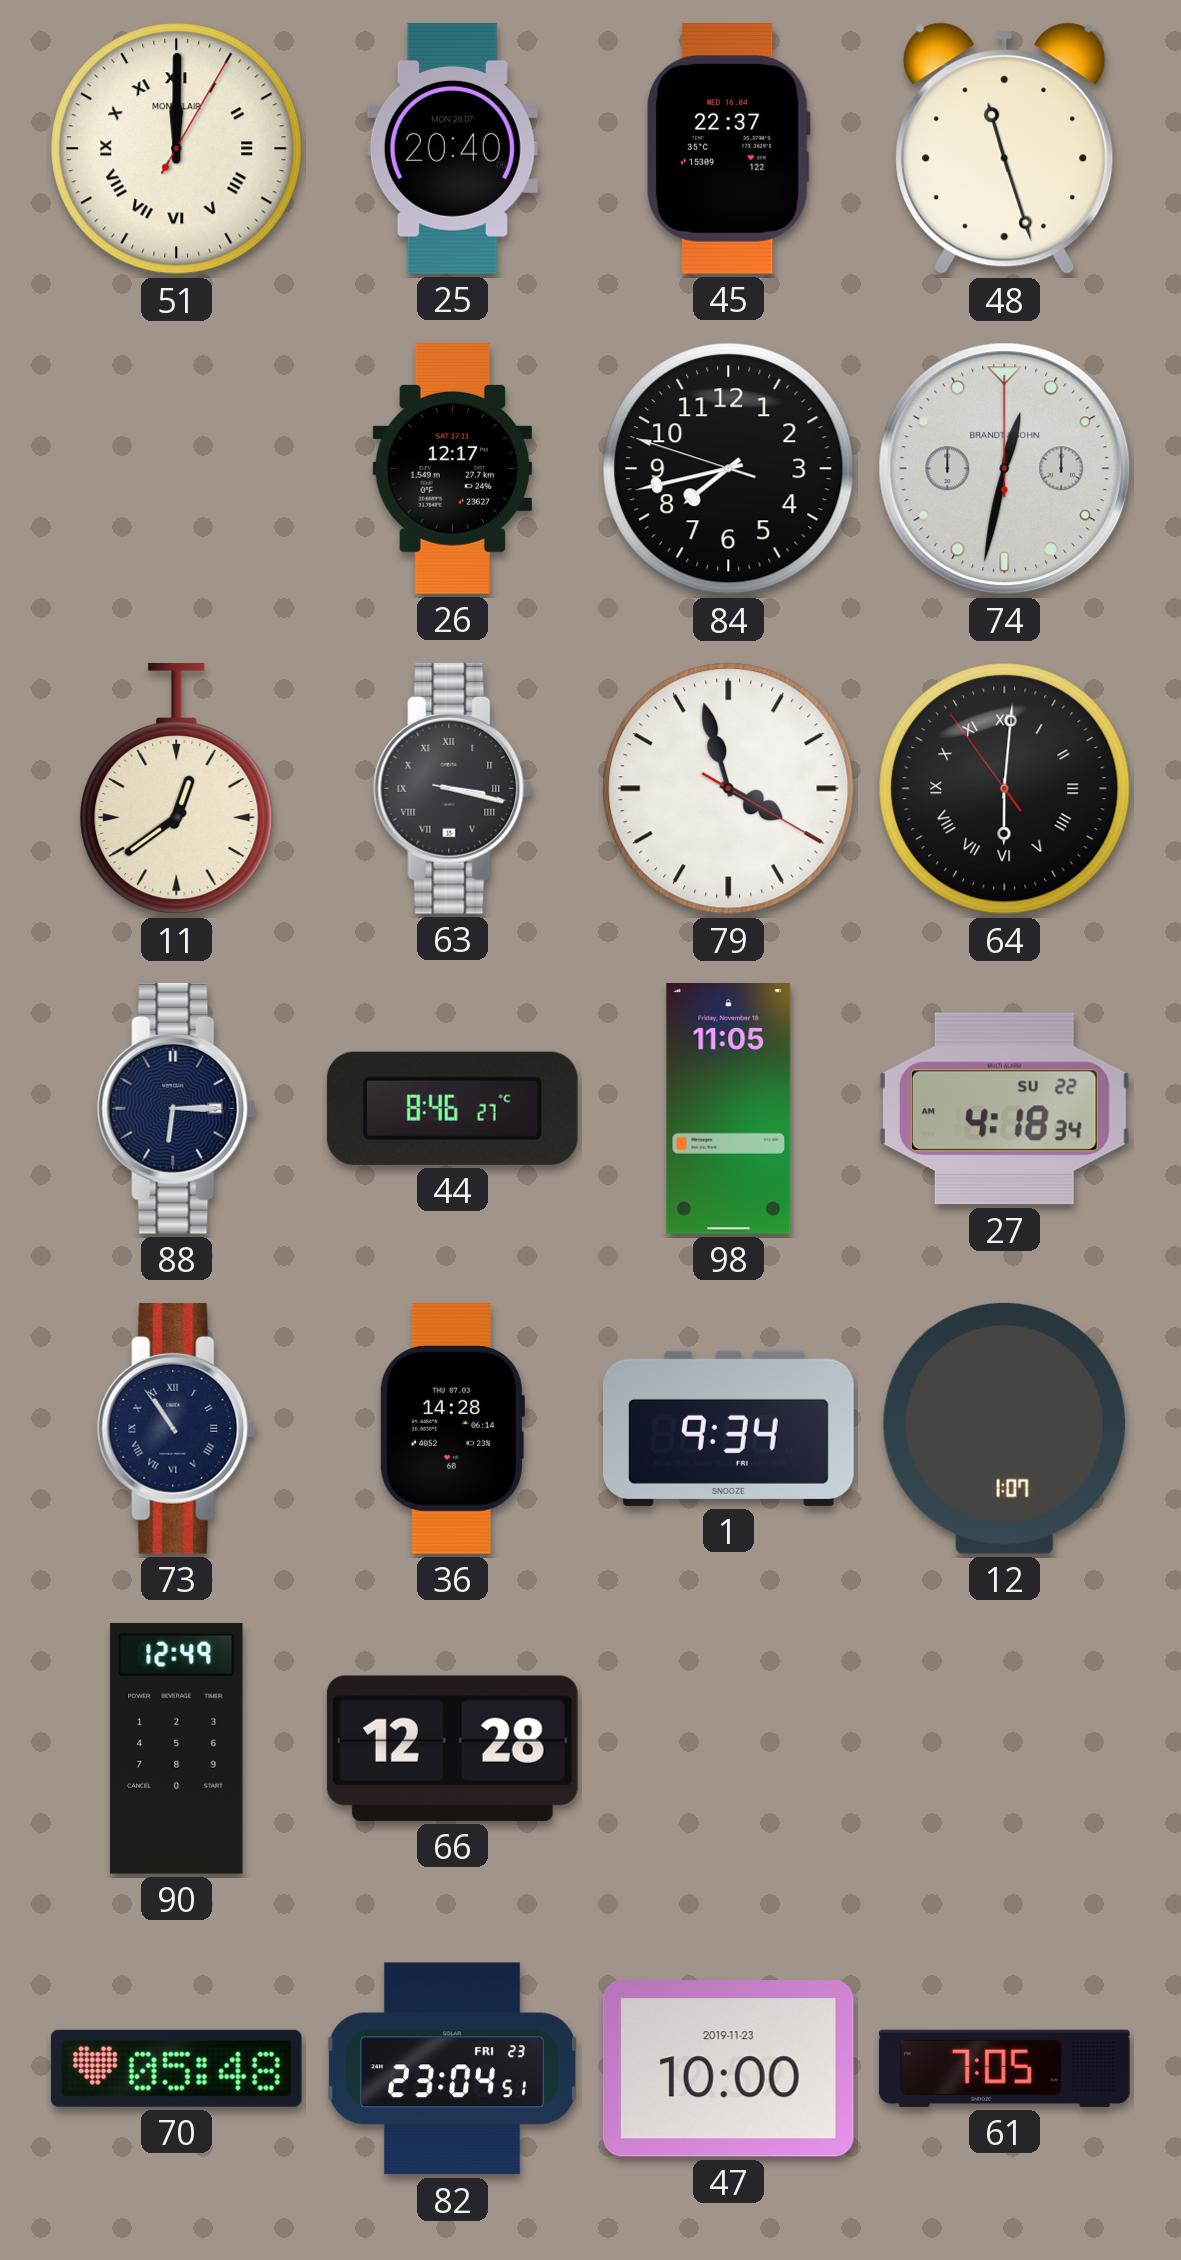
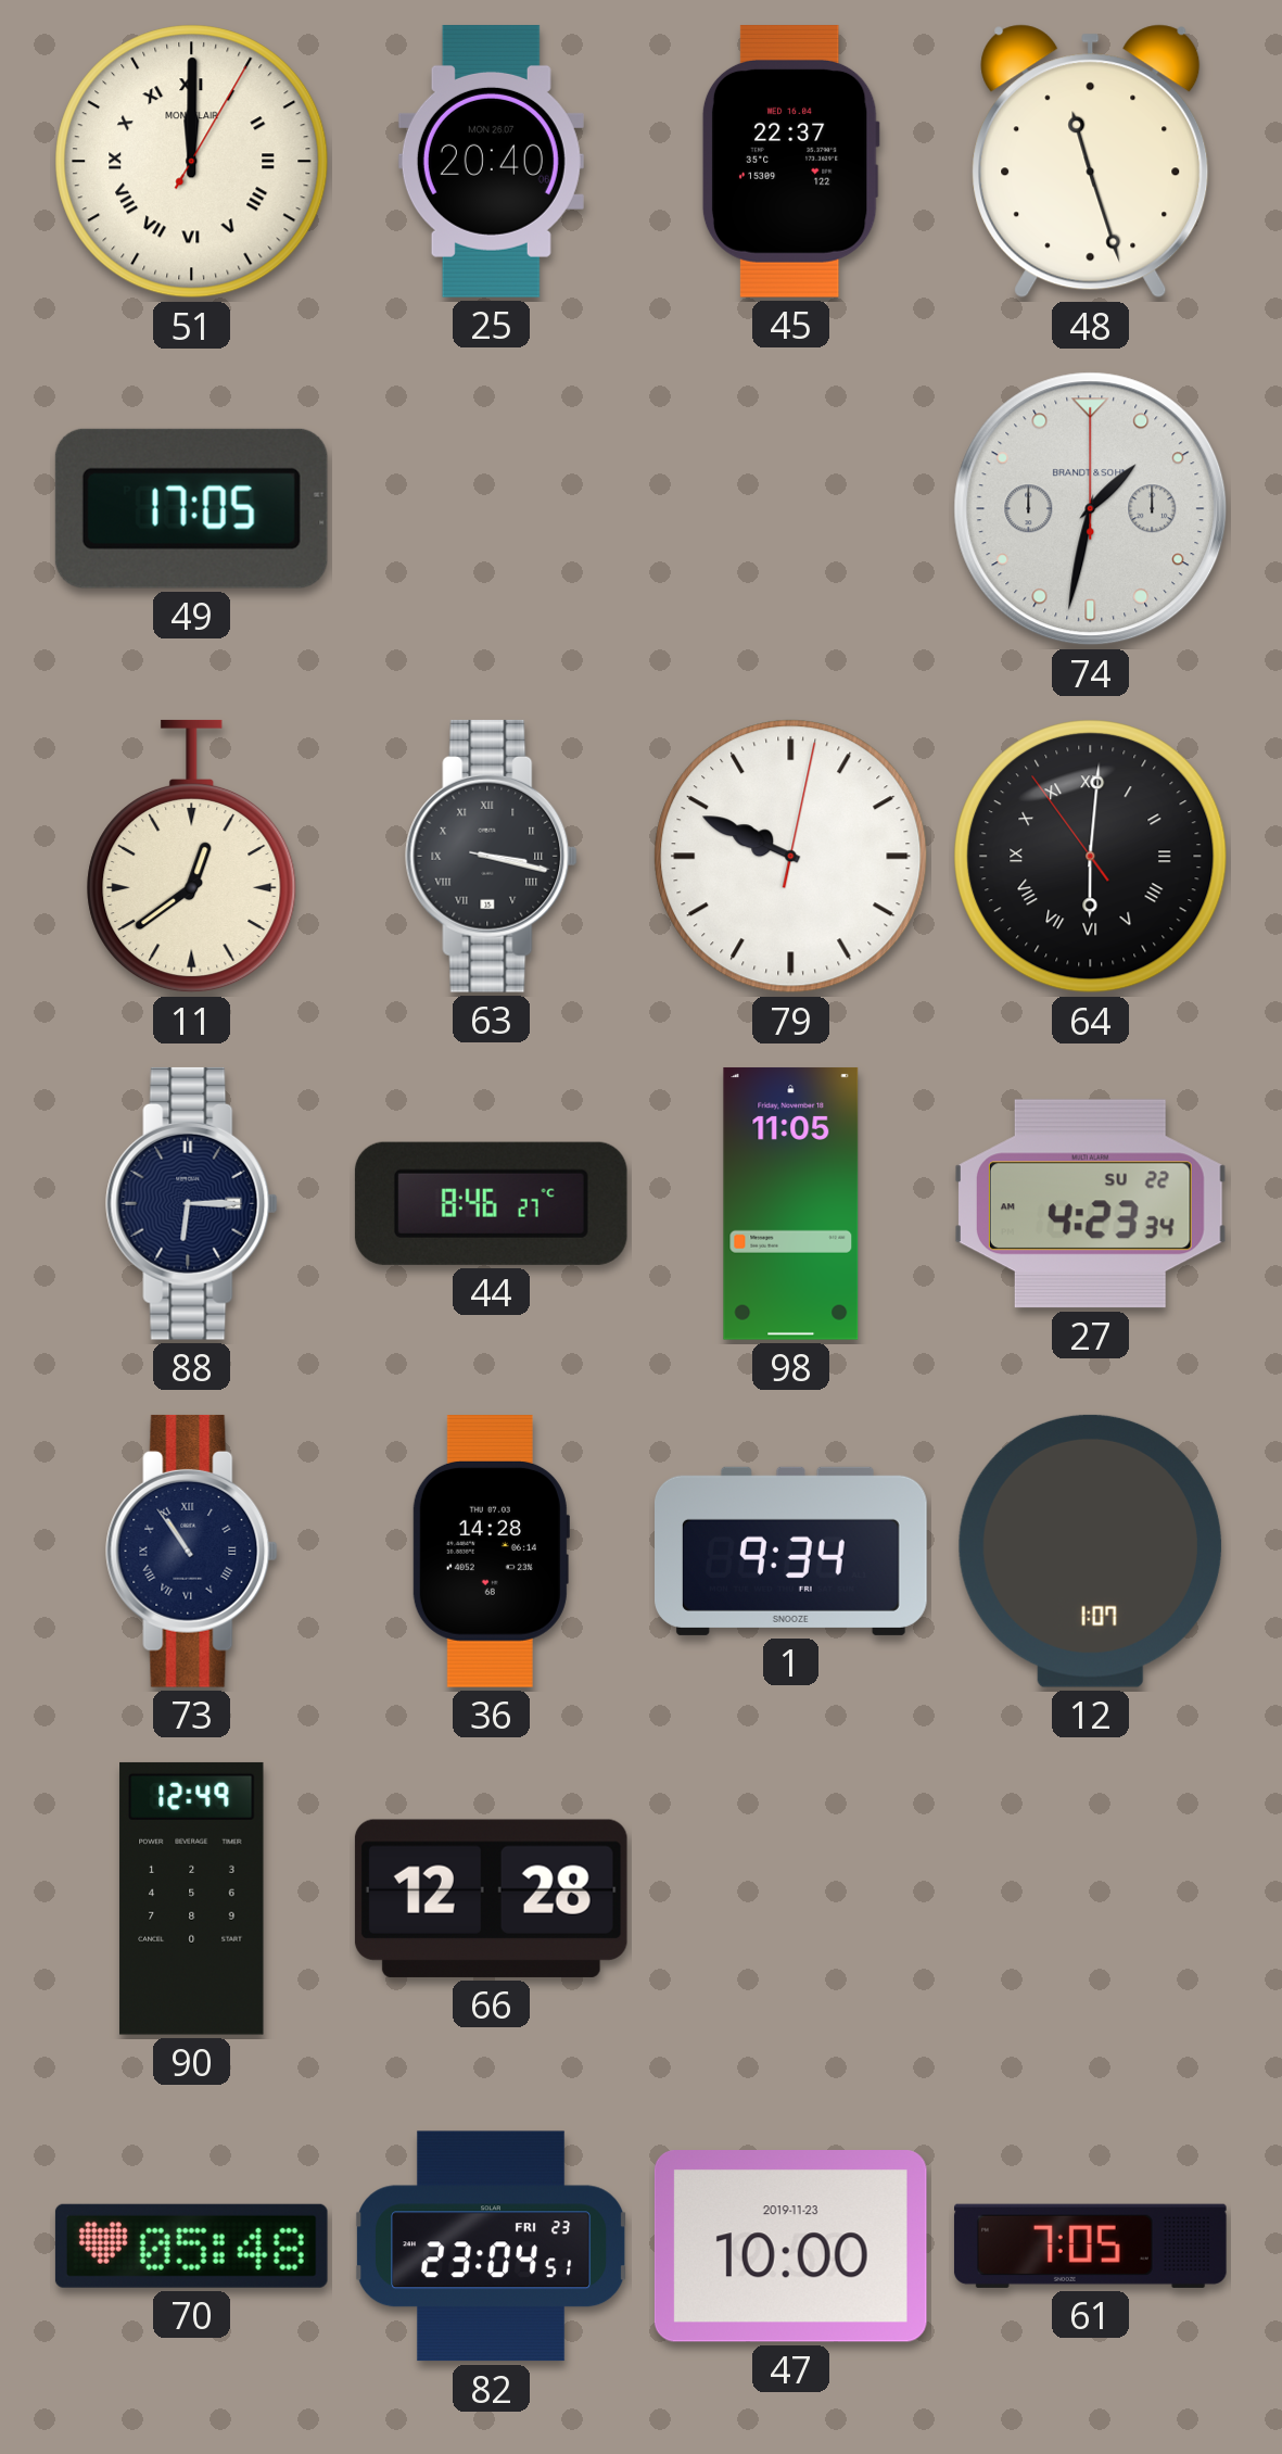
49: none -> 17:05
26: 12:17 -> none
84: 7:42 -> none
74: 12:32 -> 1:32
79: 3:57 -> 9:49
27: 4:18 -> 4:23
